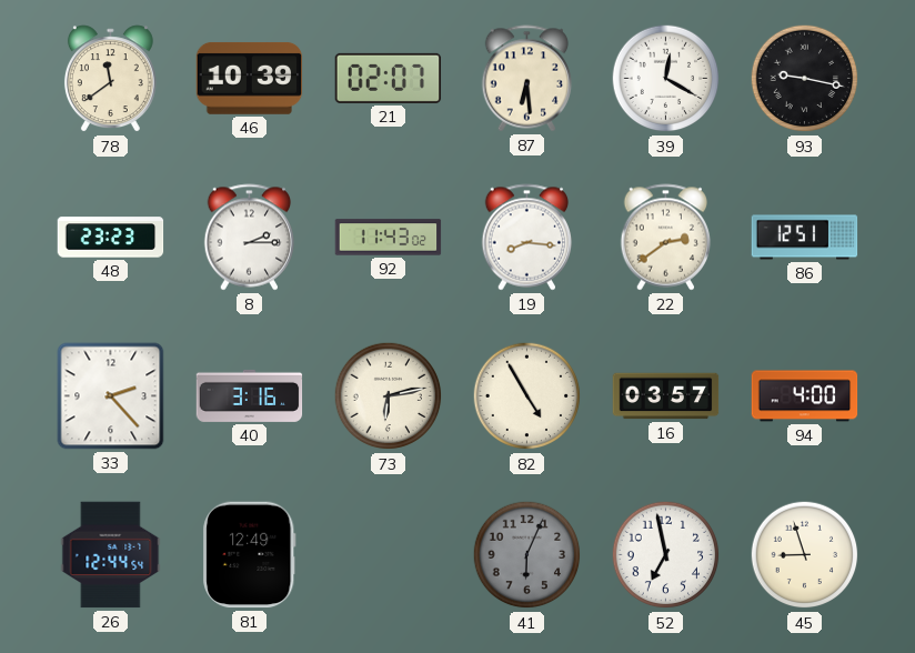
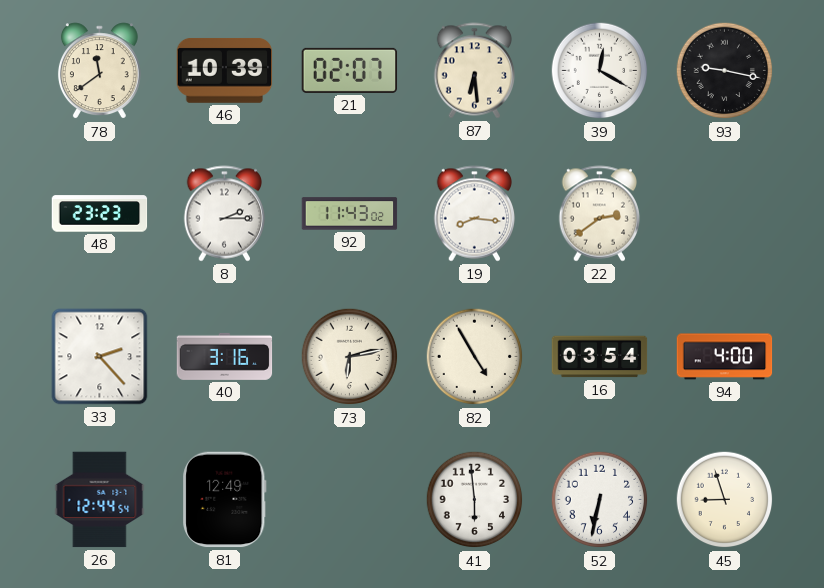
86: 12:51 -> none
16: 03:57 -> 03:54
41: 6:04 -> 5:59
41 dial: grey -> white
52: 6:58 -> 6:32
